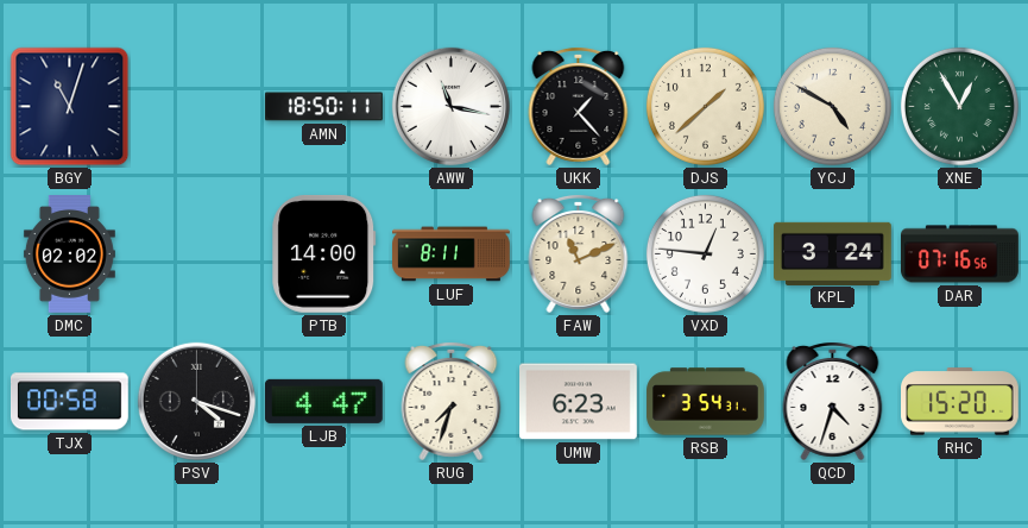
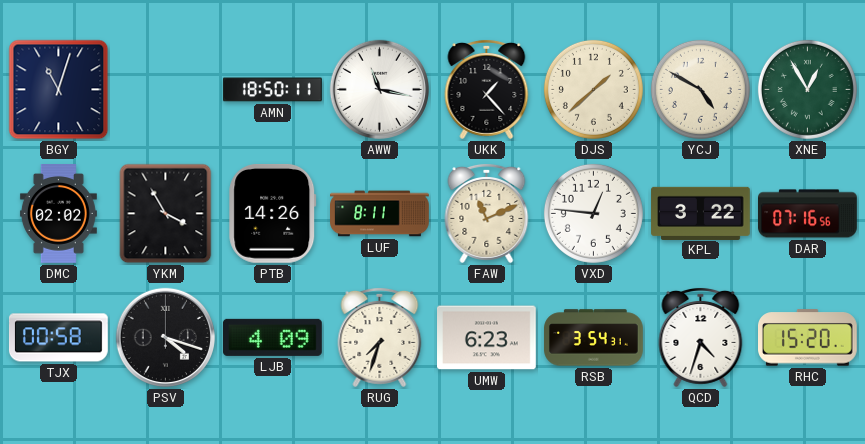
YKM: none -> 3:55
PTB: 14:00 -> 14:26
KPL: 3:24 -> 3:22
LJB: 4:47 -> 4:09
